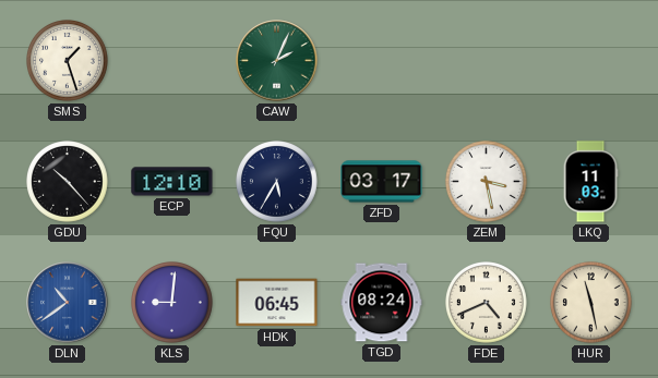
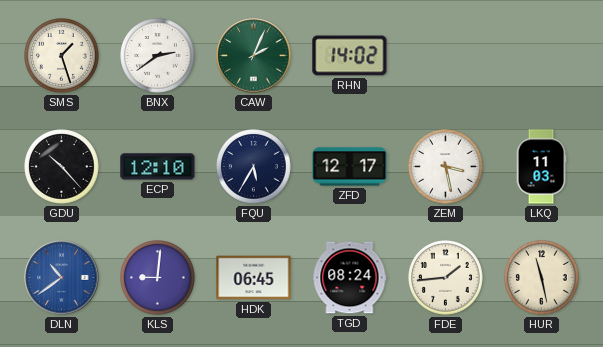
BNX: none -> 2:39
RHN: none -> 14:02
ZFD: 03:17 -> 12:17
FDE: 4:41 -> 1:44
